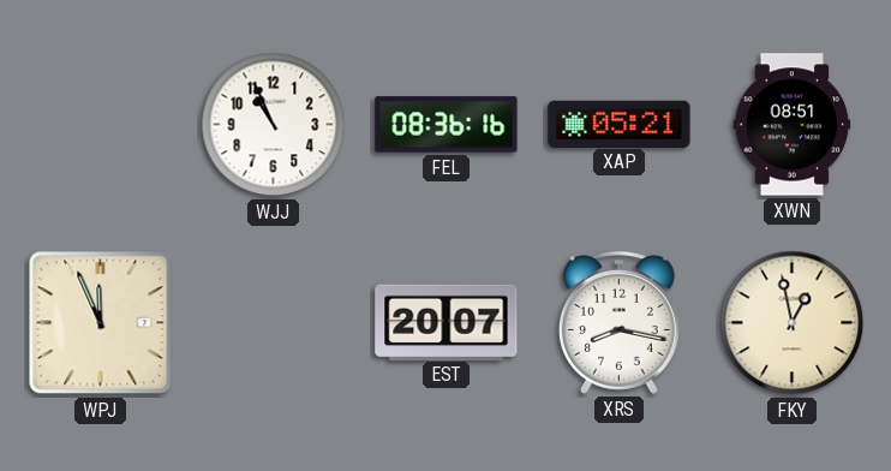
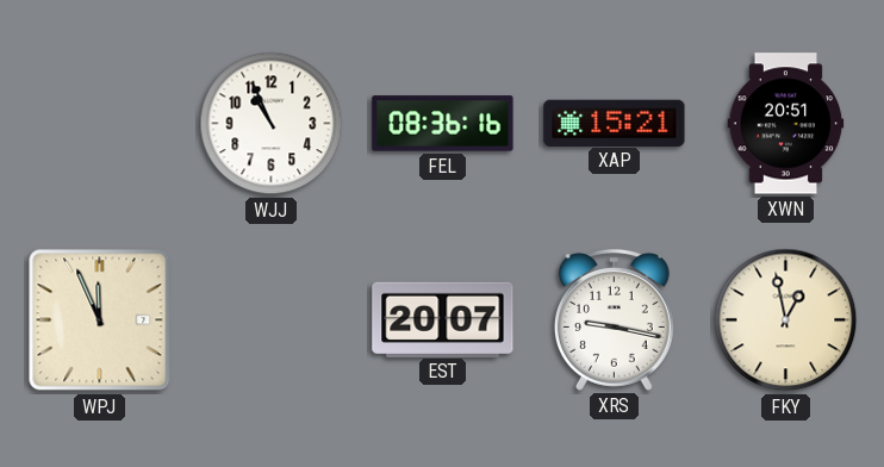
XAP: 05:21 -> 15:21
XWN: 08:51 -> 20:51
XRS: 8:17 -> 9:17
